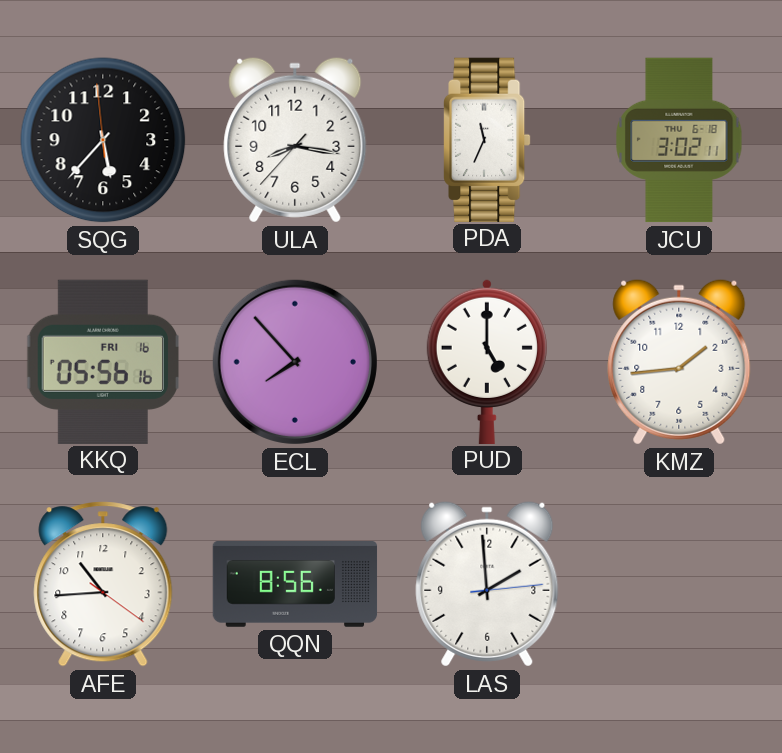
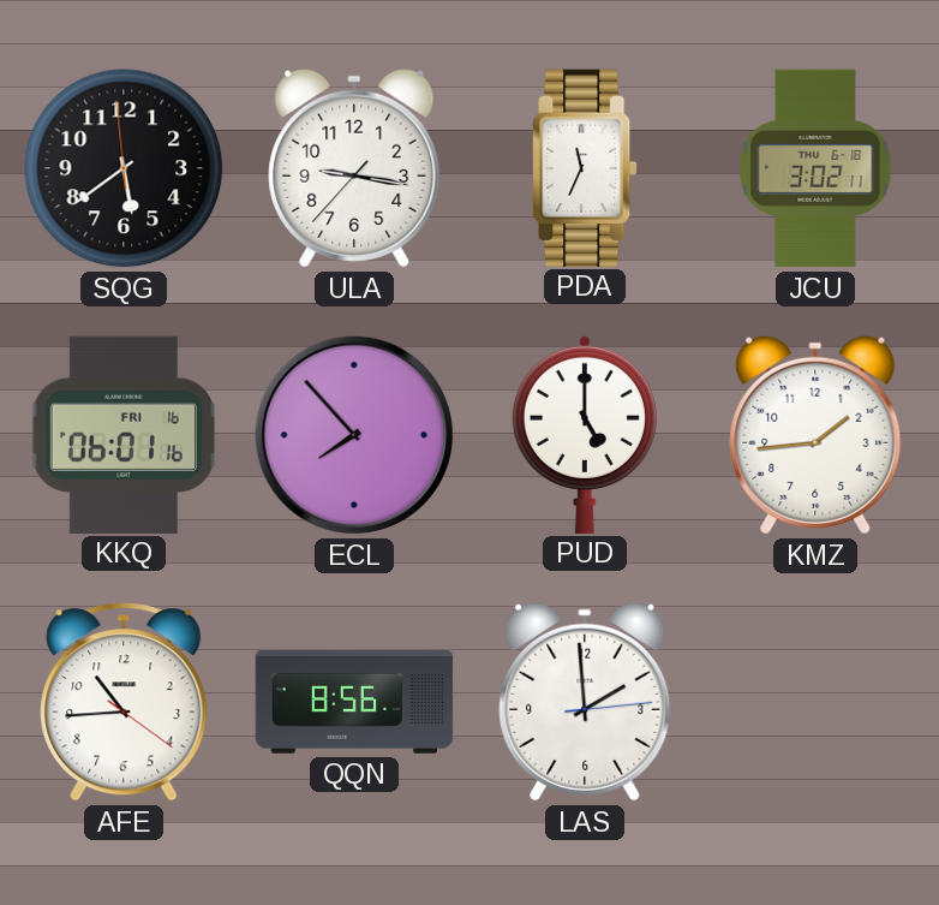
SQG: 5:36 -> 5:38
ULA: 8:16 -> 9:16
KKQ: 05:56 -> 06:01
